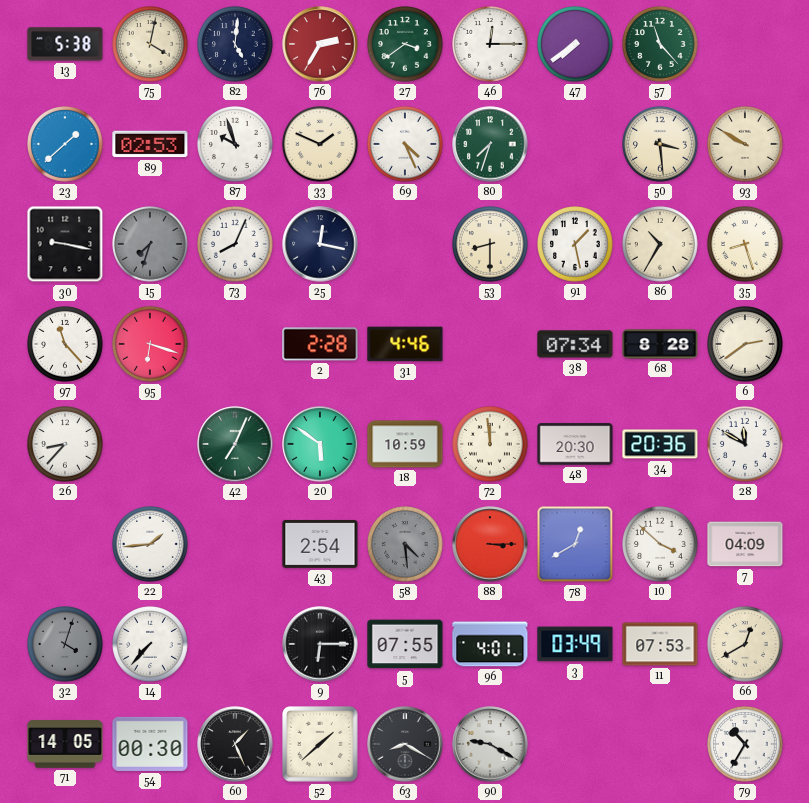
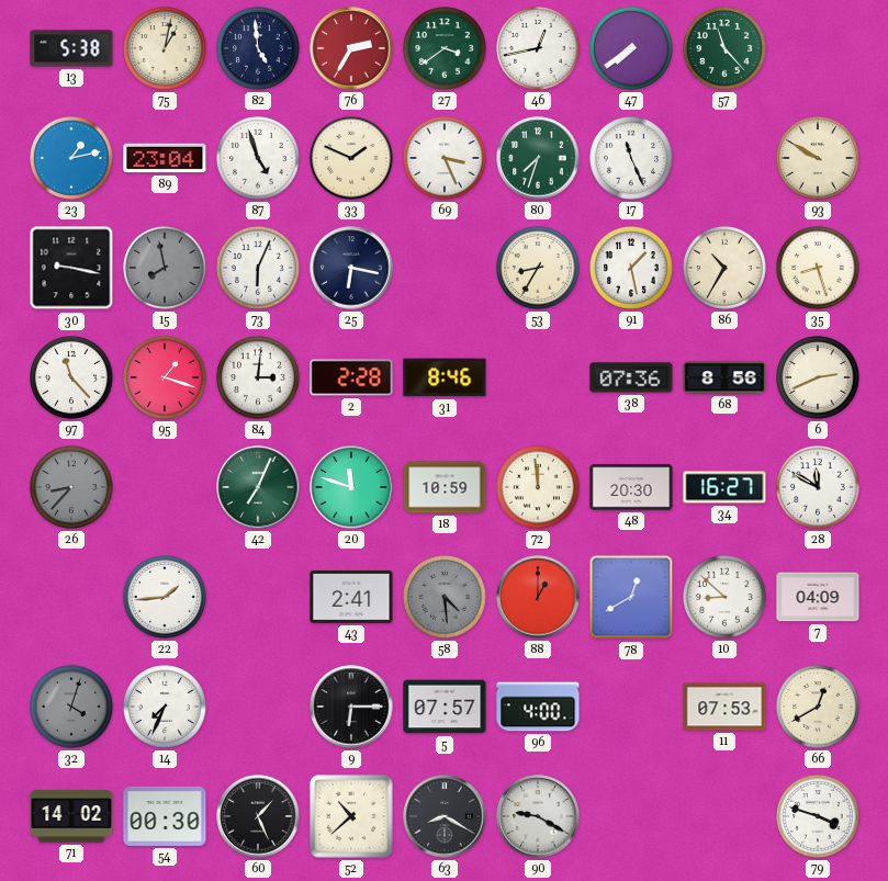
75: 4:02 -> 1:02
82: 5:01 -> 4:59
46: 12:15 -> 12:43
23: 1:38 -> 1:13
89: 02:53 -> 23:04
87: 9:57 -> 4:57
69: 4:26 -> 3:26
17: none -> 11:26
50: 3:29 -> none
15: 7:33 -> 7:58
73: 8:04 -> 6:04
25: 12:17 -> 6:17
53: 8:30 -> 8:35
95: 6:18 -> 1:18
84: none -> 3:01
31: 4:46 -> 8:46
38: 07:34 -> 07:36
68: 8:28 -> 8:56
6: 2:39 -> 2:41
26 dial: white -> grey
20: 5:51 -> 11:48
34: 20:36 -> 16:27
43: 2:54 -> 2:41
88: 3:15 -> 1:00
10: 3:52 -> 8:52
14: 7:37 -> 7:34
5: 07:55 -> 07:57
96: 4:01 -> 4:00
3: 03:49 -> none
71: 14:05 -> 14:02
52: 1:38 -> 10:38
79: 10:35 -> 3:48
